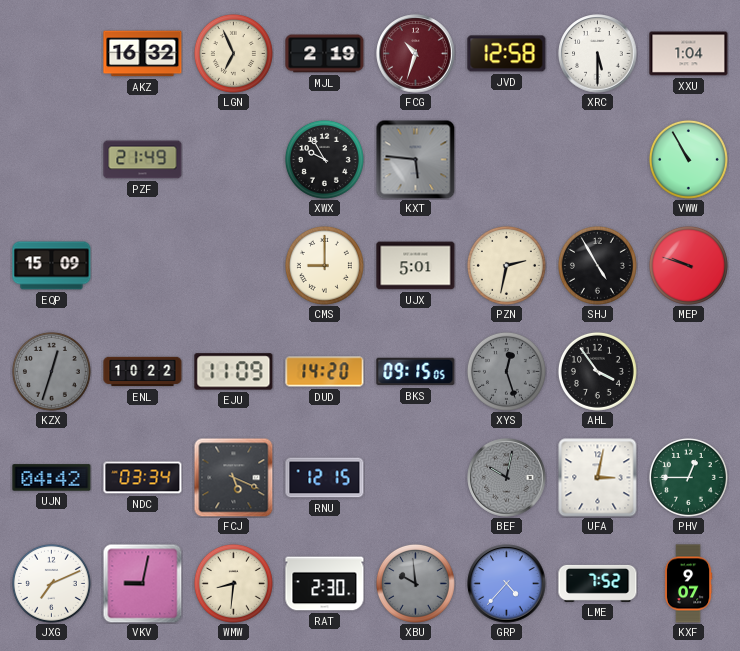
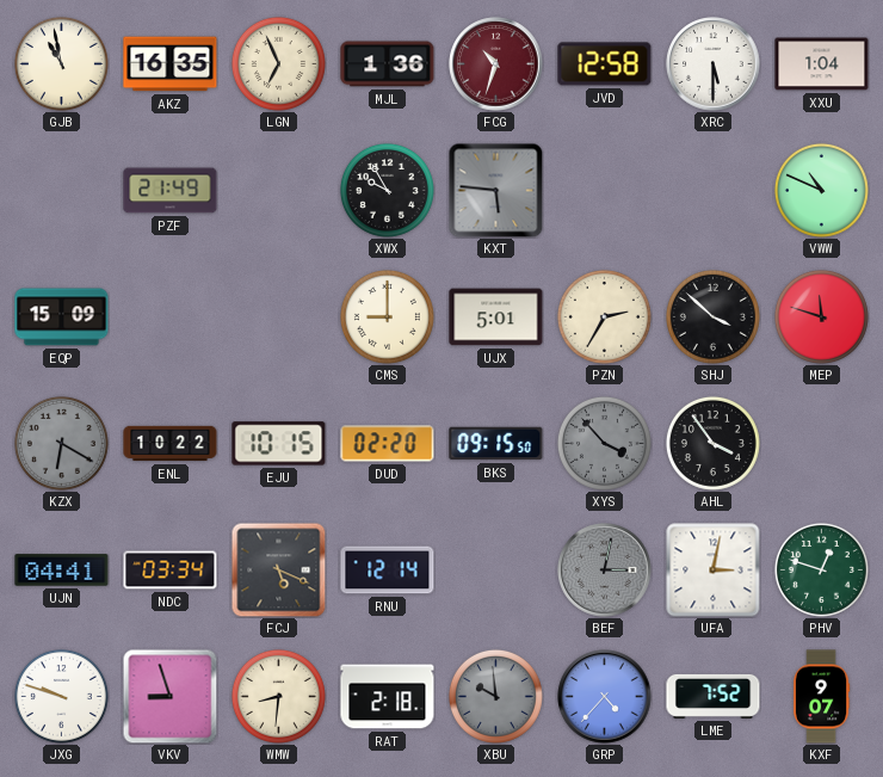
GJB: none -> 10:58
AKZ: 16:32 -> 16:35
MJL: 2:19 -> 1:36
VWW: 10:55 -> 10:49
PZN: 2:32 -> 2:35
SHJ: 4:55 -> 3:52
MEP: 9:48 -> 11:48
KZX: 12:33 -> 6:20
EJU: 11:09 -> 10:15
DUD: 14:20 -> 02:20
BKS: 09:15:05 -> 09:15:50
XYS: 12:27 -> 3:53
UJN: 04:42 -> 04:41
RNU: 12:15 -> 12:14
BEF: 10:02 -> 3:02
PHV: 12:45 -> 12:48
JXG: 7:11 -> 9:48
VKV: 9:02 -> 8:57
RAT: 2:30 -> 2:18
